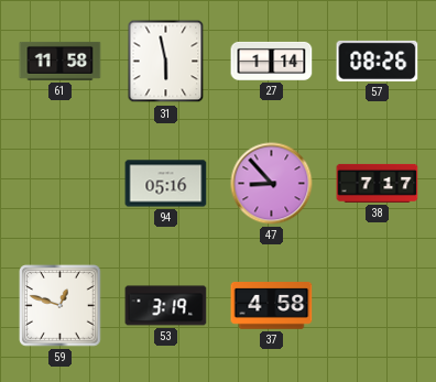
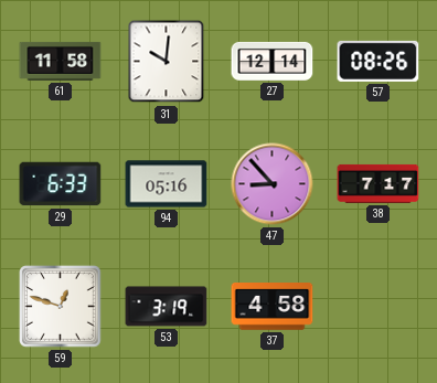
31: 5:58 -> 10:01
27: 1:14 -> 12:14
29: none -> 6:33
